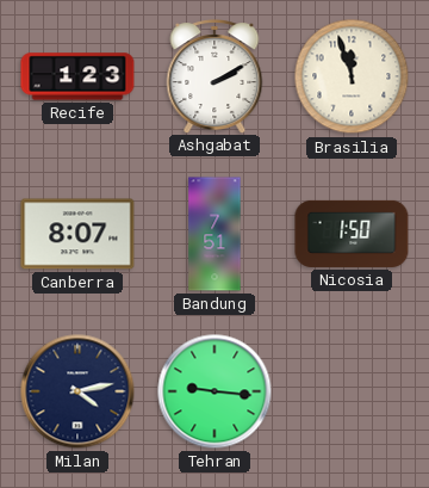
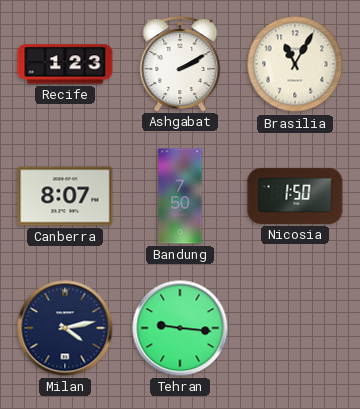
Brasilia: 11:57 -> 11:05
Bandung: 7:51 -> 7:50
